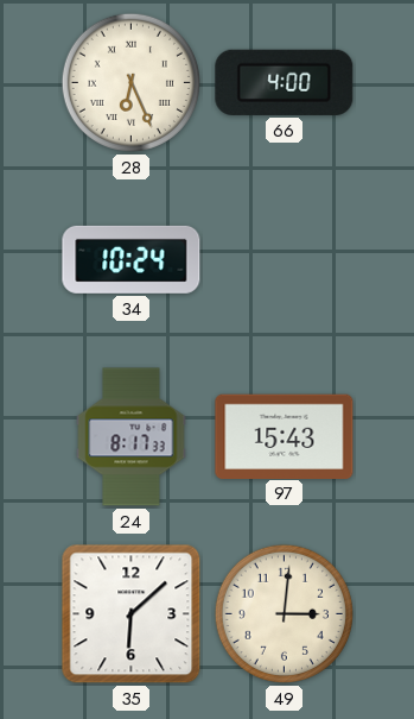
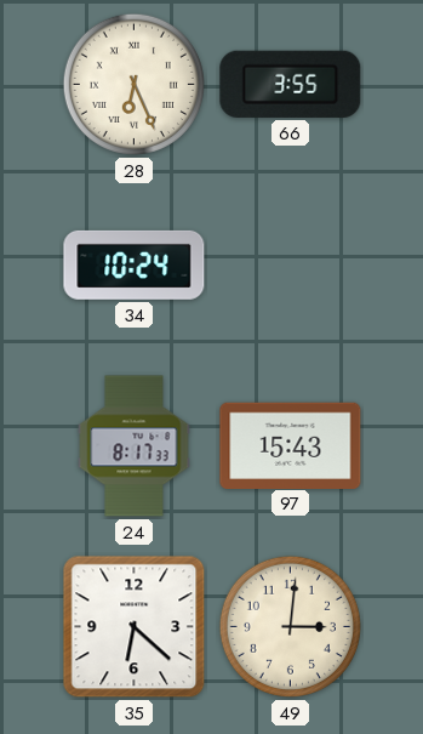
66: 4:00 -> 3:55
35: 6:08 -> 6:22
